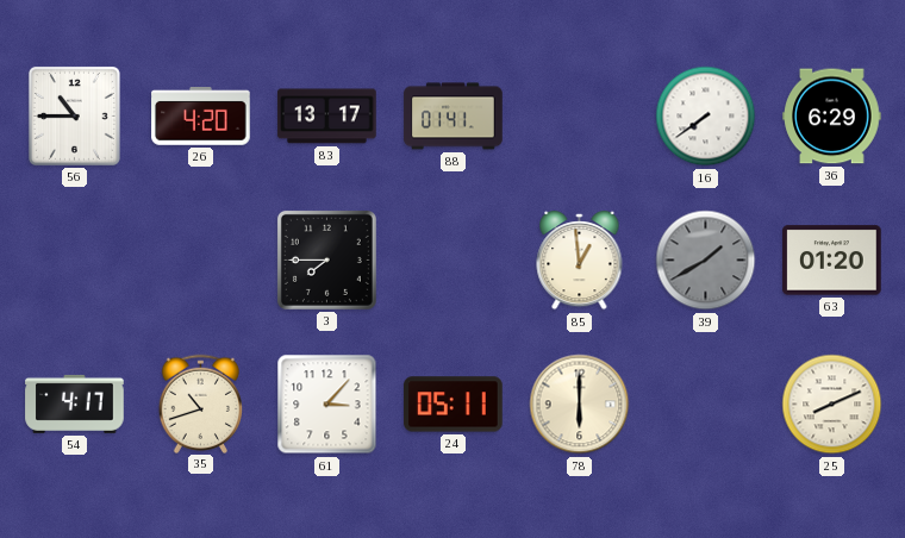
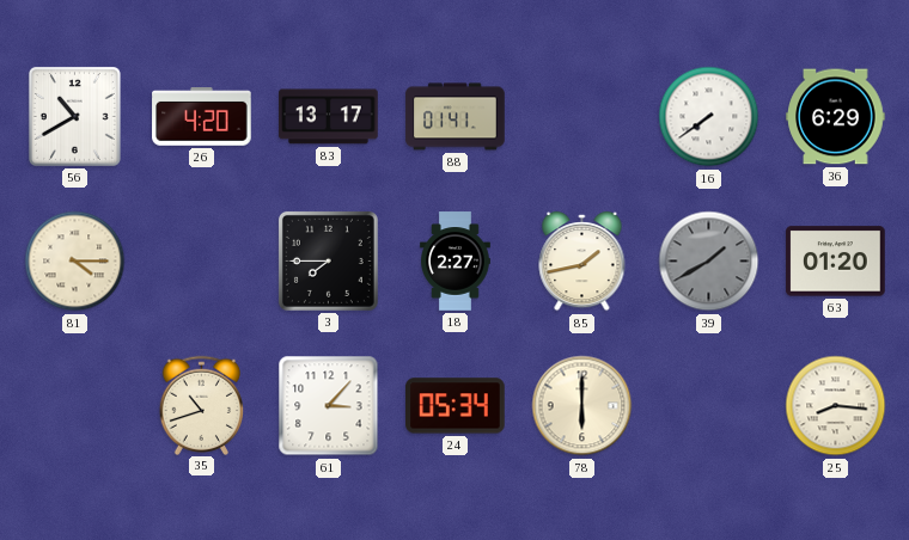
56: 10:45 -> 10:40
81: none -> 4:15
18: none -> 2:27
85: 12:59 -> 1:43
54: 4:17 -> none
24: 05:11 -> 05:34
25: 8:11 -> 8:16
